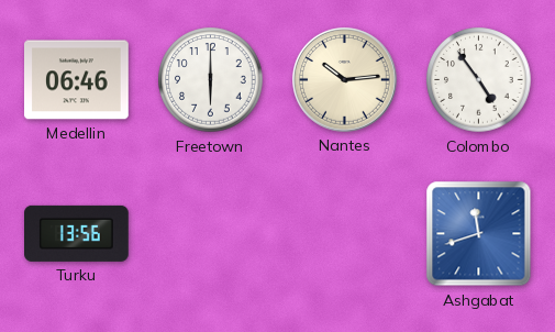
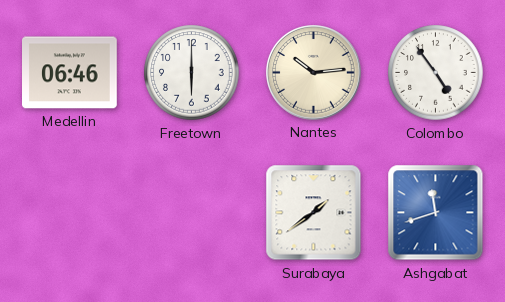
Turku: 13:56 -> none
Surabaya: none -> 1:39
